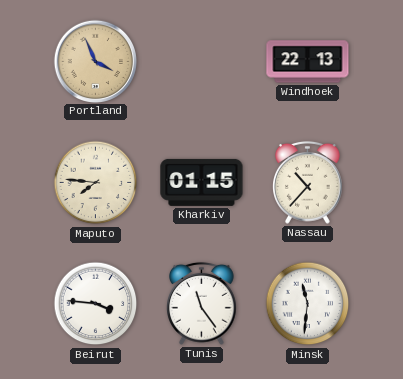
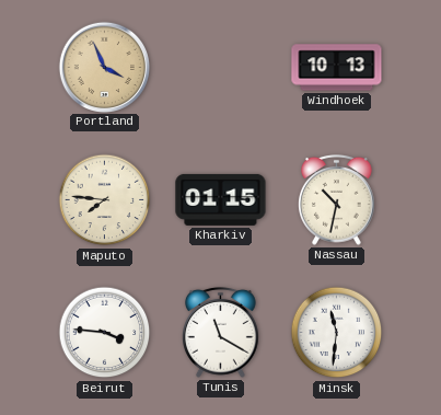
Windhoek: 22:13 -> 10:13
Nassau: 10:37 -> 10:32
Tunis: 11:24 -> 11:20
